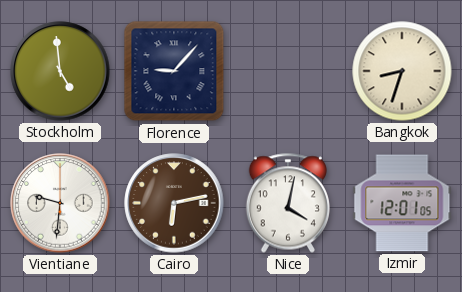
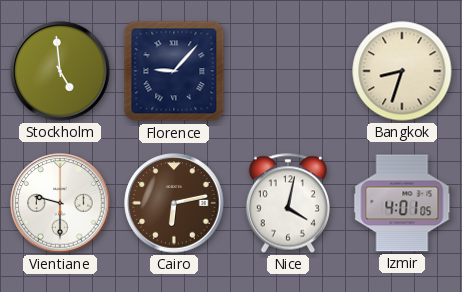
Vientiane: 9:31 -> 9:30
Izmir: 12:01 -> 4:01
